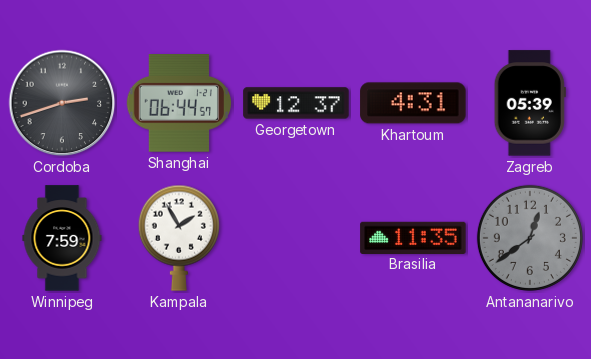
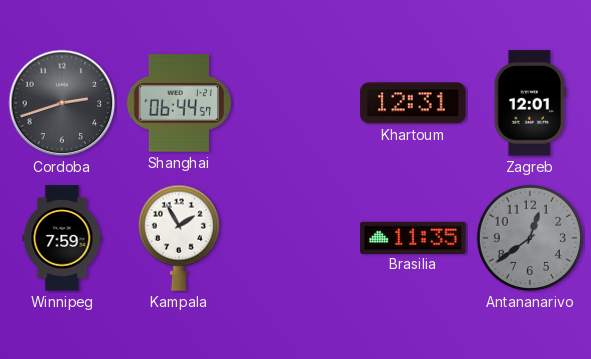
Georgetown: 12:37 -> none
Khartoum: 4:31 -> 12:31
Zagreb: 05:39 -> 12:01
